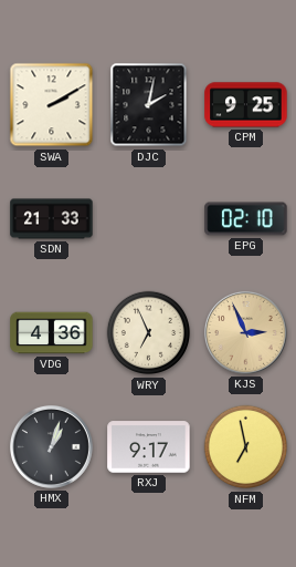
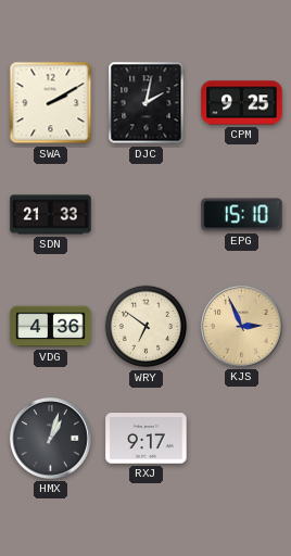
EPG: 02:10 -> 15:10
WRY: 6:56 -> 6:51
NFM: 6:58 -> none
